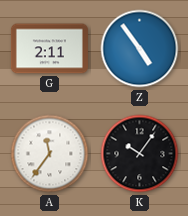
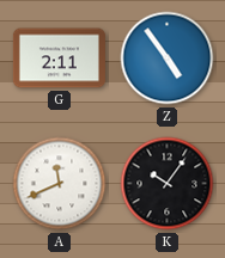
A: 11:36 -> 11:41
